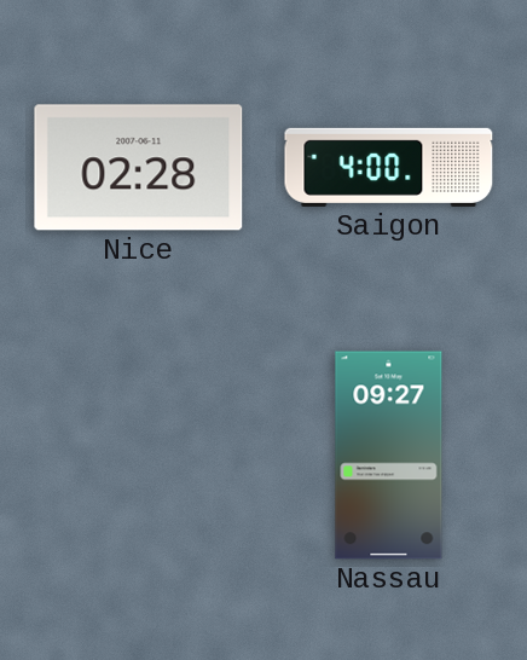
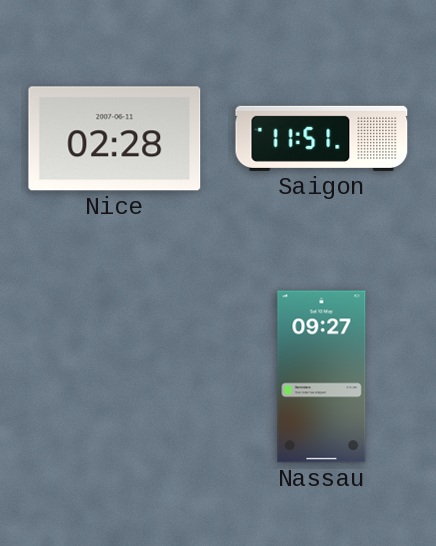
Saigon: 4:00 -> 11:51
